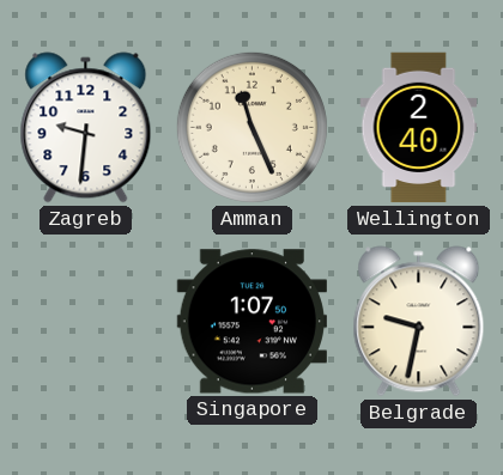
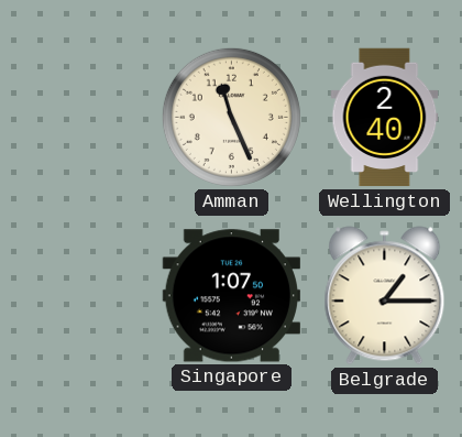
Zagreb: 9:31 -> none
Belgrade: 9:32 -> 1:15
